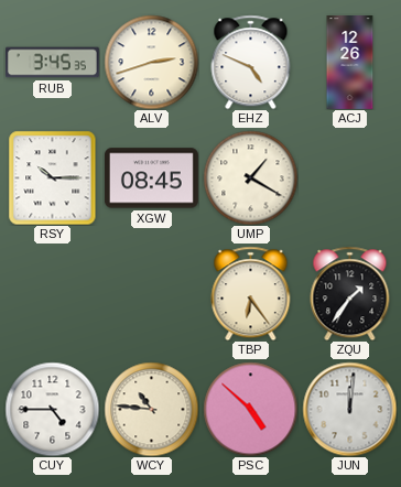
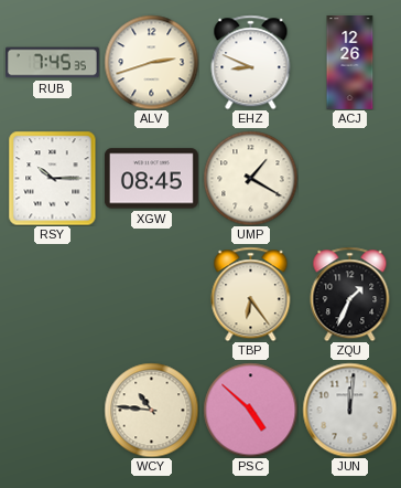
RUB: 3:45 -> 7:45
EHZ: 4:49 -> 8:49
ZQU: 1:36 -> 1:34
CUY: 4:45 -> none
